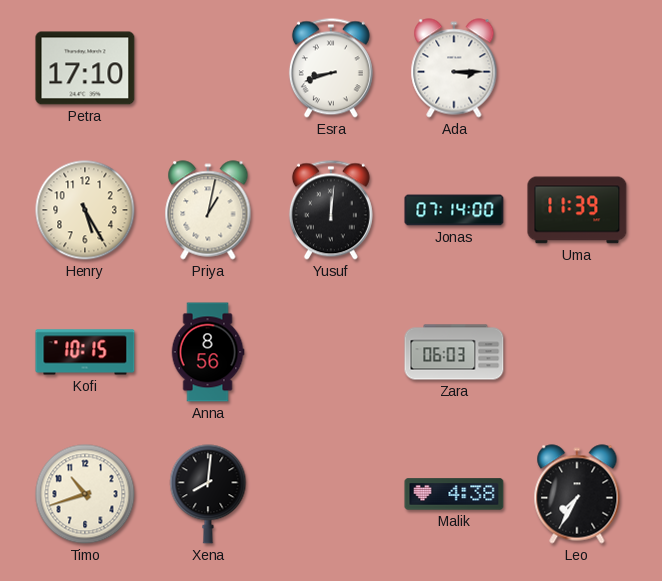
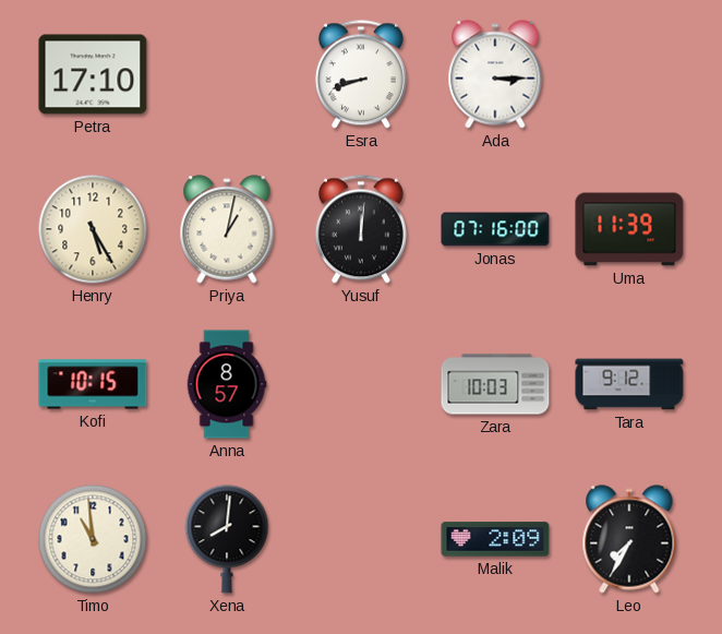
Jonas: 07:14 -> 07:16
Anna: 8:56 -> 8:57
Zara: 06:03 -> 10:03
Tara: none -> 9:12
Timo: 10:42 -> 10:59
Malik: 4:38 -> 2:09
